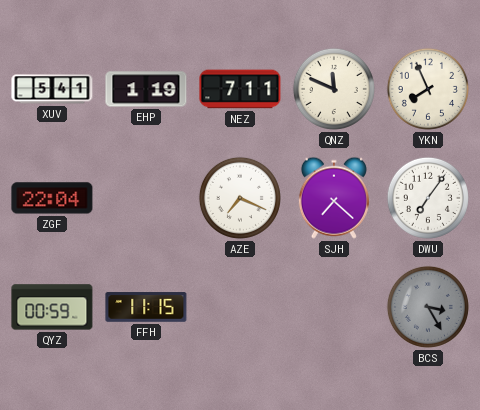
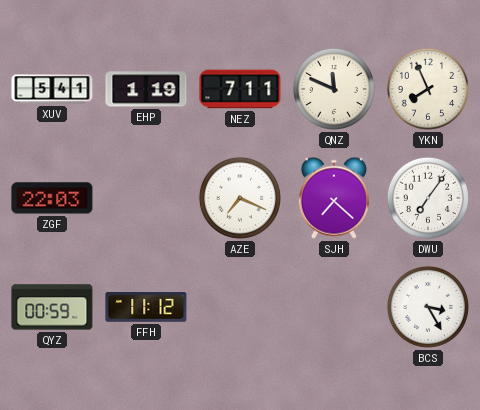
ZGF: 22:04 -> 22:03
FFH: 11:15 -> 11:12
BCS dial: grey -> white
